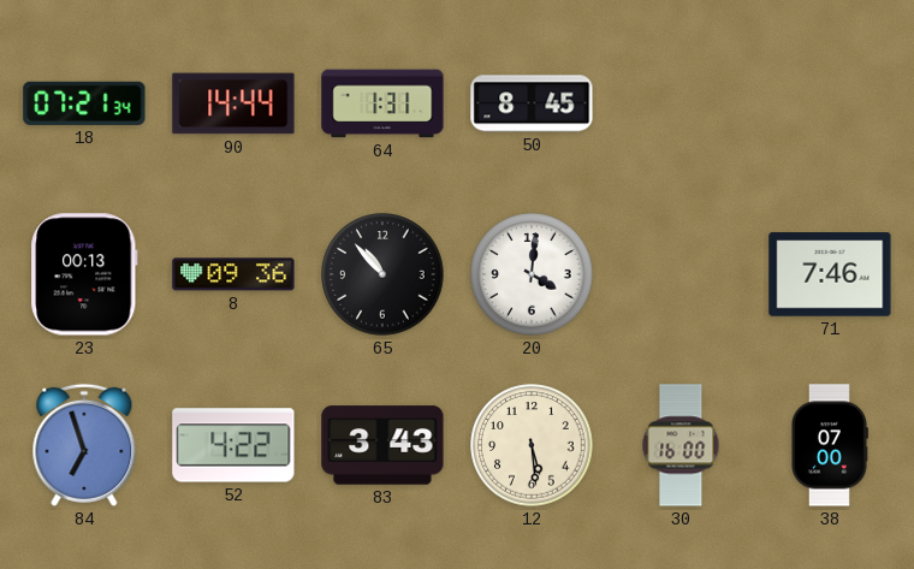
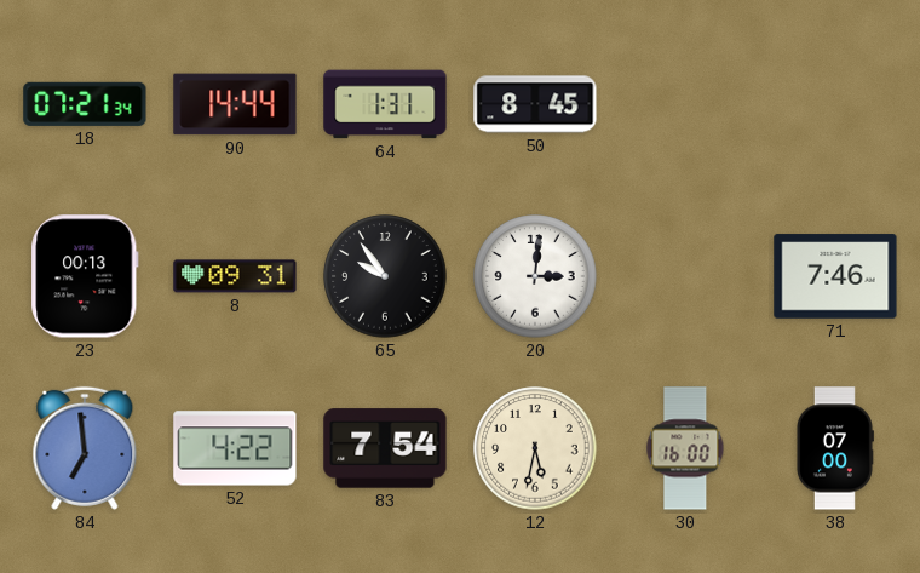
8: 09:36 -> 09:31
65: 10:53 -> 9:54
20: 4:01 -> 3:01
84: 6:57 -> 6:59
83: 3:43 -> 7:54
12: 5:29 -> 5:32
